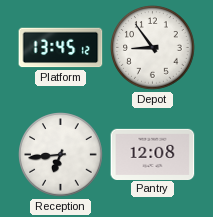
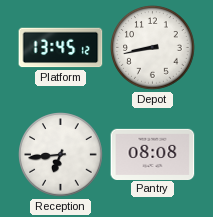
Depot: 8:54 -> 8:43
Pantry: 12:08 -> 08:08
